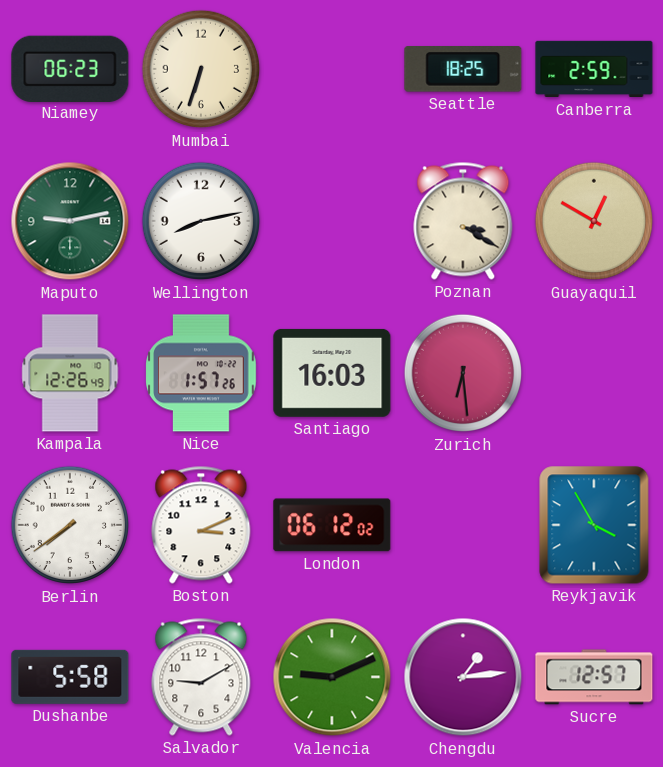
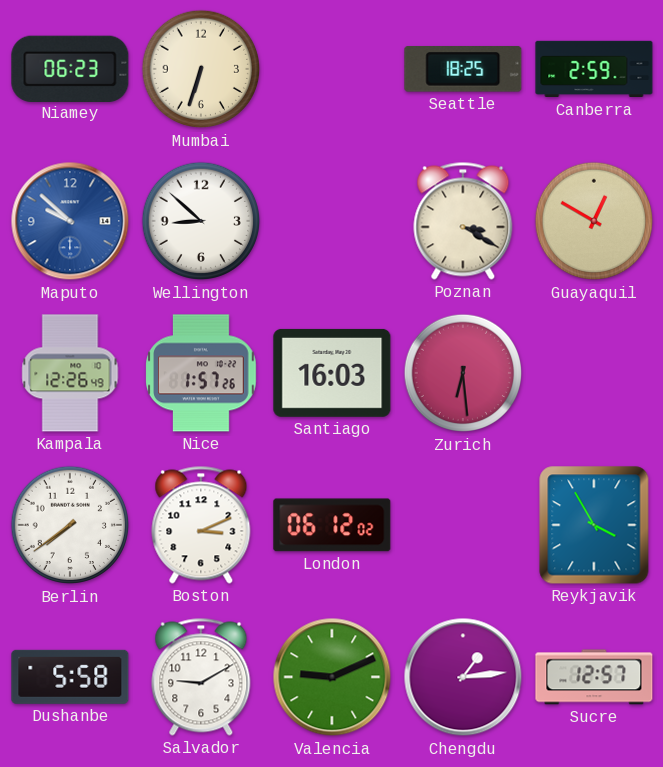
Maputo: 9:13 -> 9:52
Maputo dial: green -> blue
Wellington: 8:13 -> 8:52
